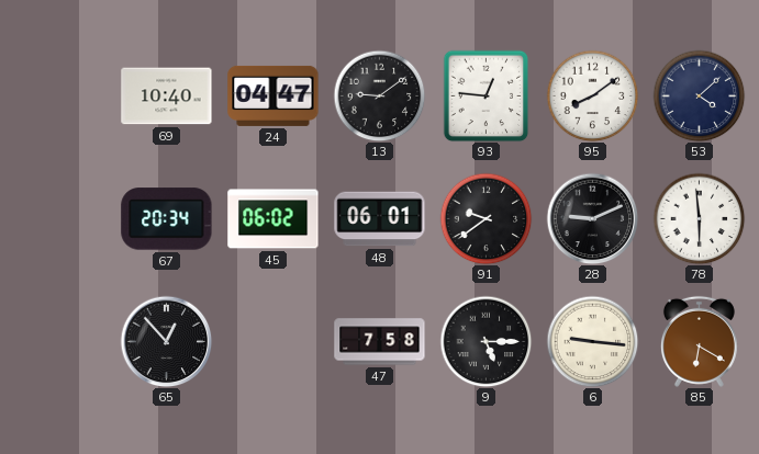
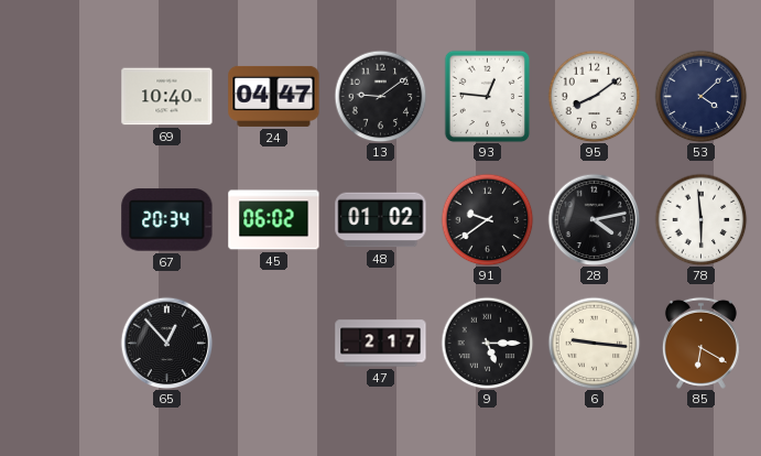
48: 06:01 -> 01:02
28: 9:11 -> 4:13
47: 7:58 -> 2:17
